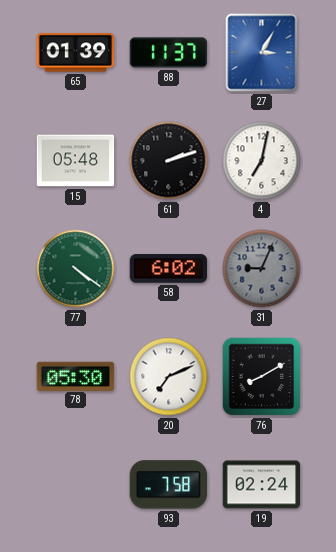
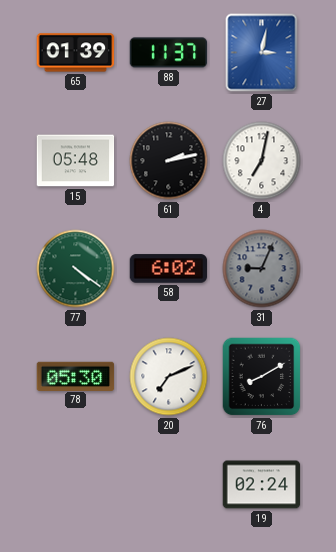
27: 3:05 -> 3:02
61: 2:12 -> 2:13
93: 7:58 -> none
